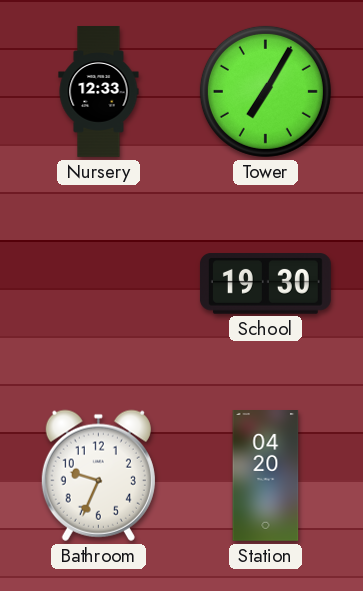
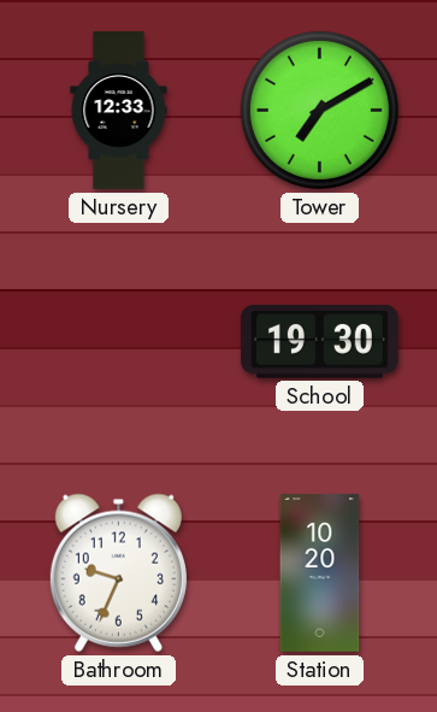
Tower: 7:05 -> 7:10
Station: 04:20 -> 10:20
